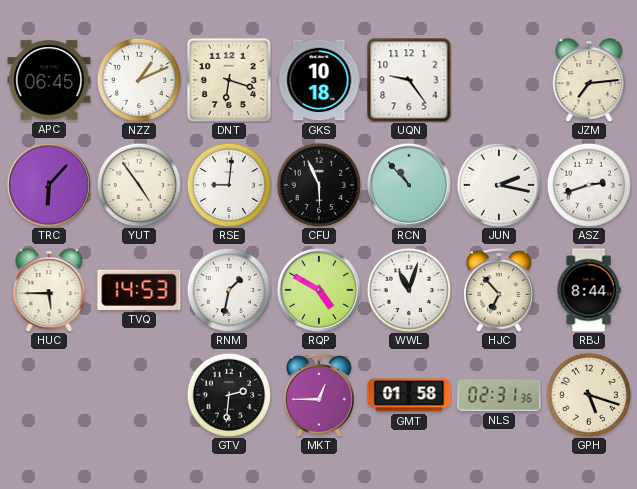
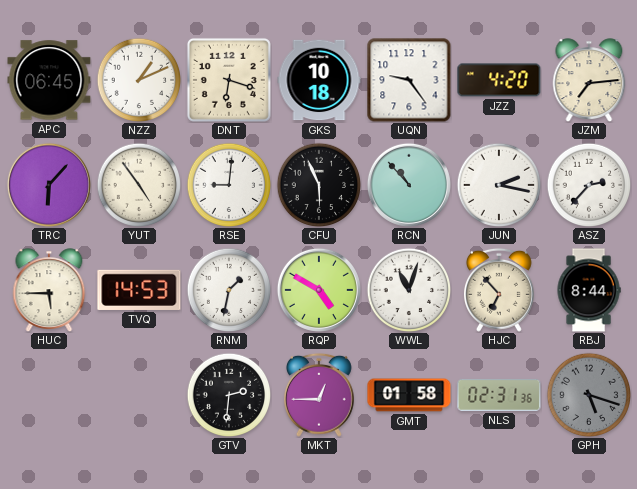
JZZ: none -> 4:20
ASZ: 2:42 -> 2:37
GPH dial: cream -> grey
